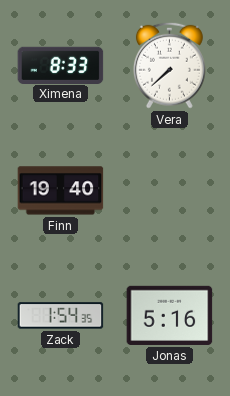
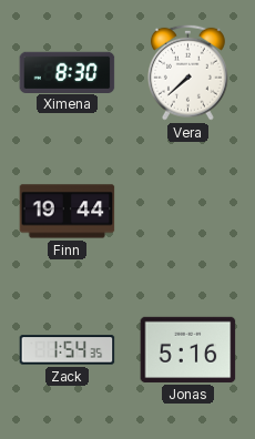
Ximena: 8:33 -> 8:30
Finn: 19:40 -> 19:44
